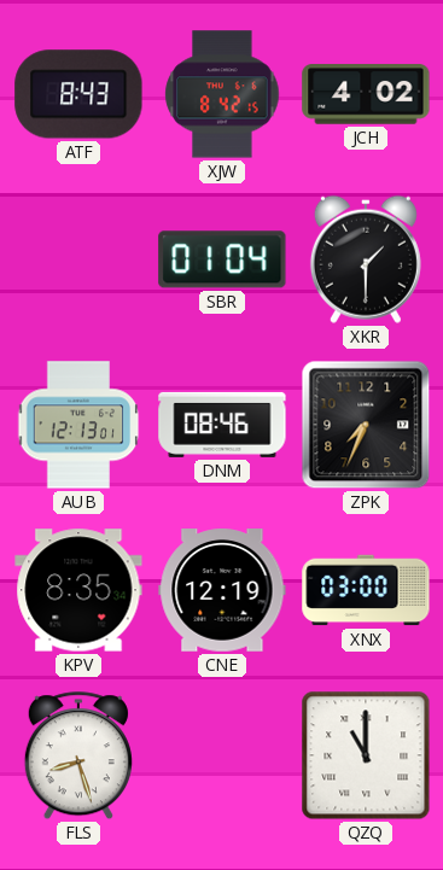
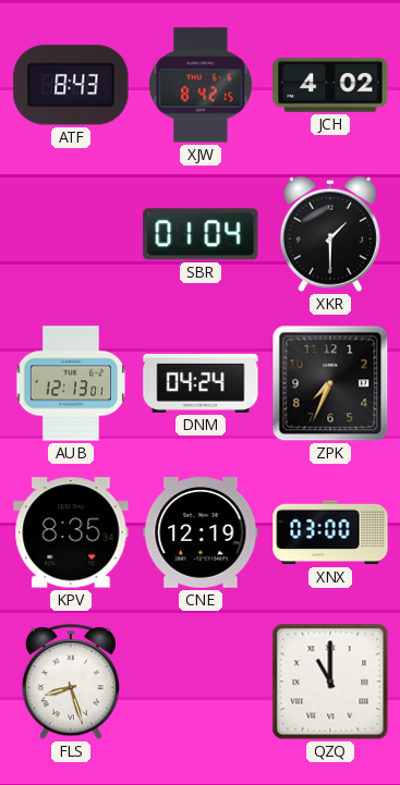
DNM: 08:46 -> 04:24
